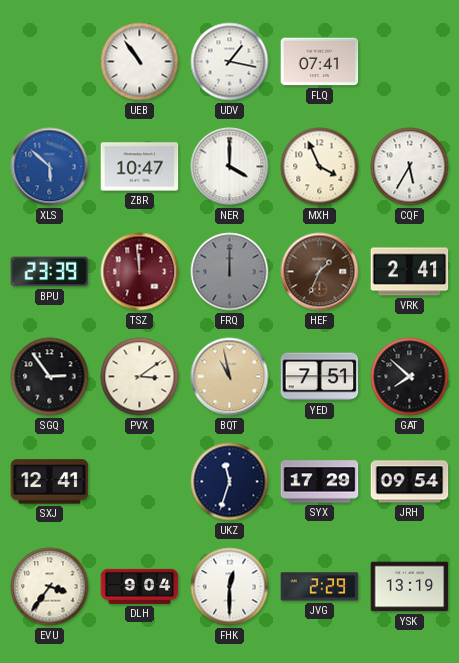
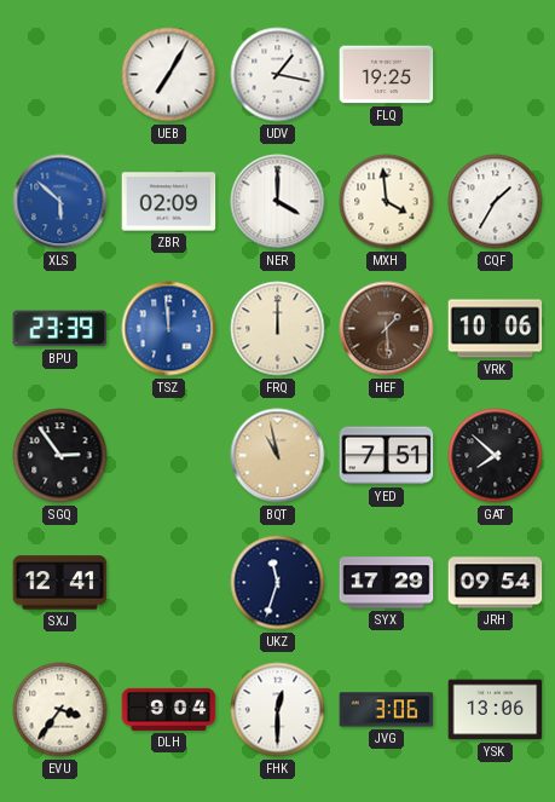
UEB: 10:54 -> 7:05
FLQ: 07:41 -> 19:25
ZBR: 10:47 -> 02:09
MXH: 3:56 -> 3:59
CQF: 5:35 -> 1:35
TSZ dial: burgundy -> blue
FRQ dial: grey -> cream
HEF: 1:34 -> 1:29
VRK: 2:41 -> 10:06
PVX: 3:09 -> none
JVG: 2:29 -> 3:06
YSK: 13:19 -> 13:06
